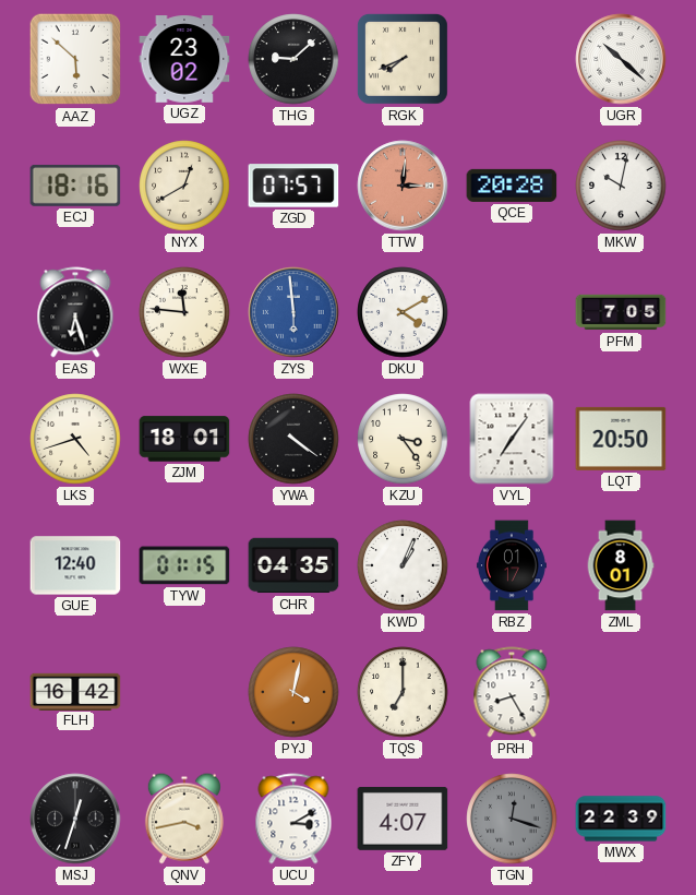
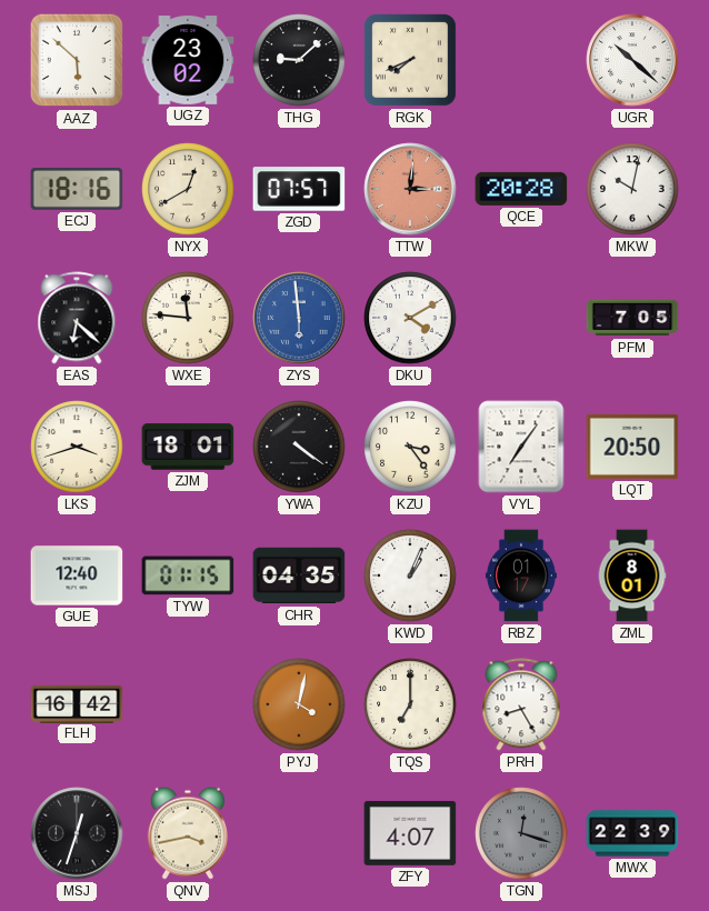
EAS: 6:27 -> 6:22
LKS: 4:42 -> 3:42
UCU: 3:10 -> none
